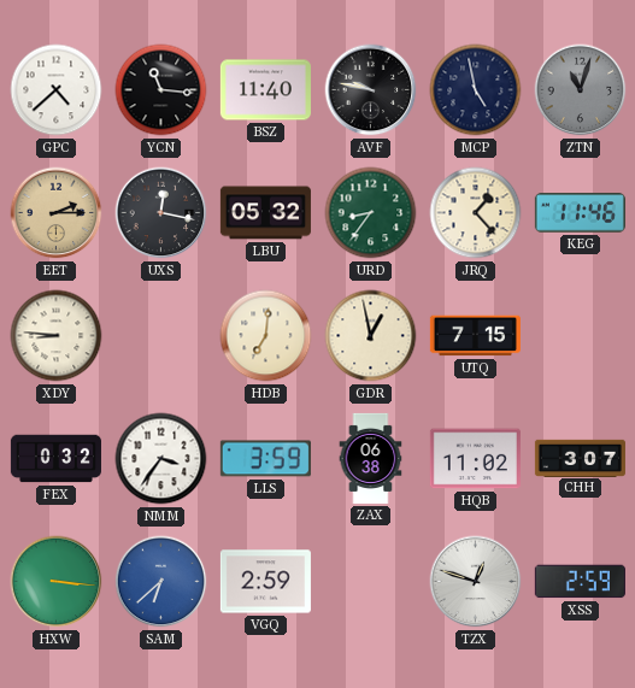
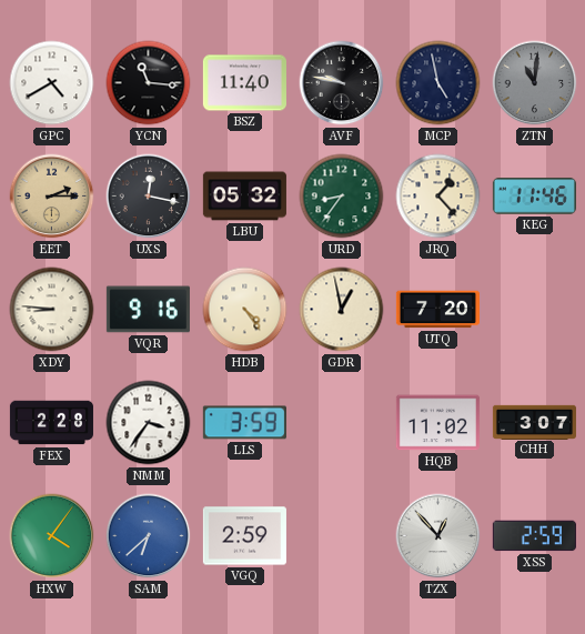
GPC: 4:38 -> 4:40
ZTN: 11:03 -> 11:01
VQR: none -> 9:16
HDB: 7:01 -> 4:24
UTQ: 7:15 -> 7:20
FEX: 0:32 -> 2:28
ZAX: 06:38 -> none
HXW: 3:16 -> 4:06
TZX: 12:48 -> 12:53
